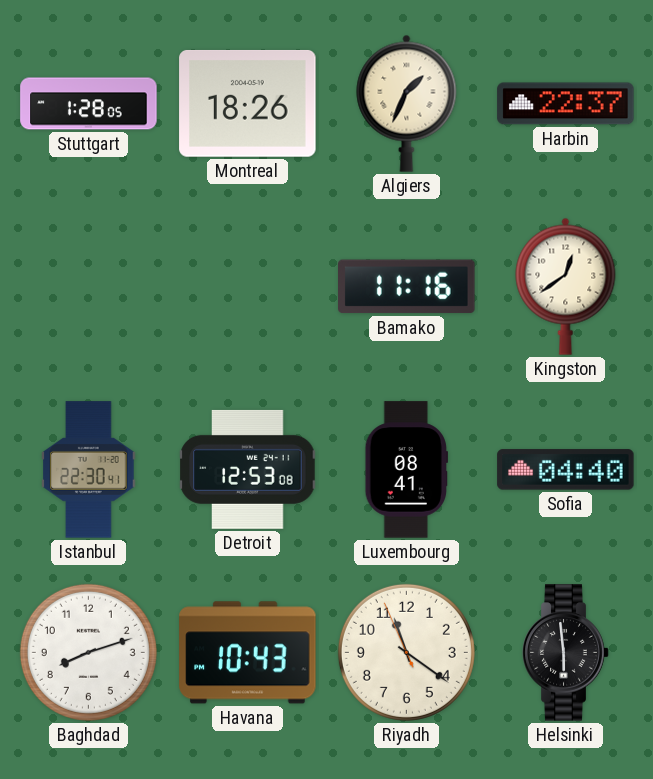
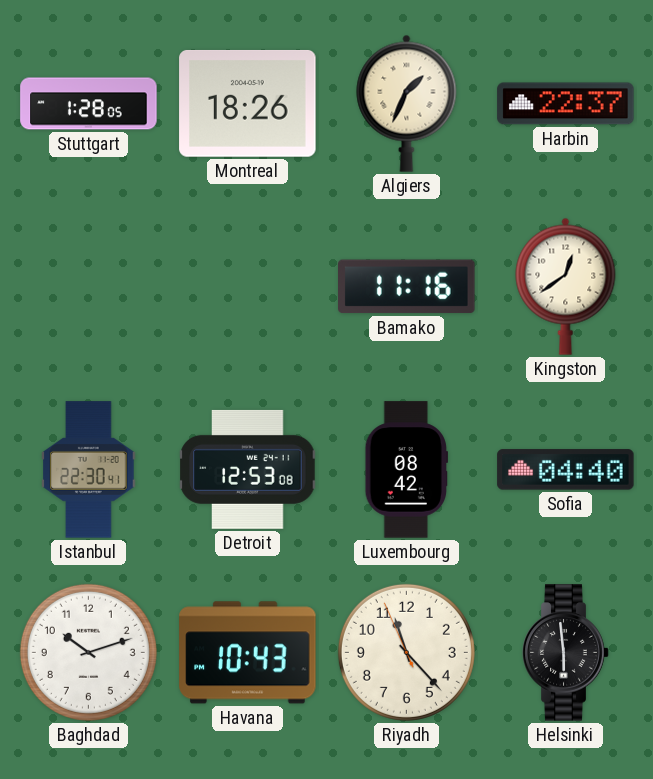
Luxembourg: 08:41 -> 08:42
Baghdad: 8:12 -> 10:12
Riyadh: 11:20 -> 11:22
